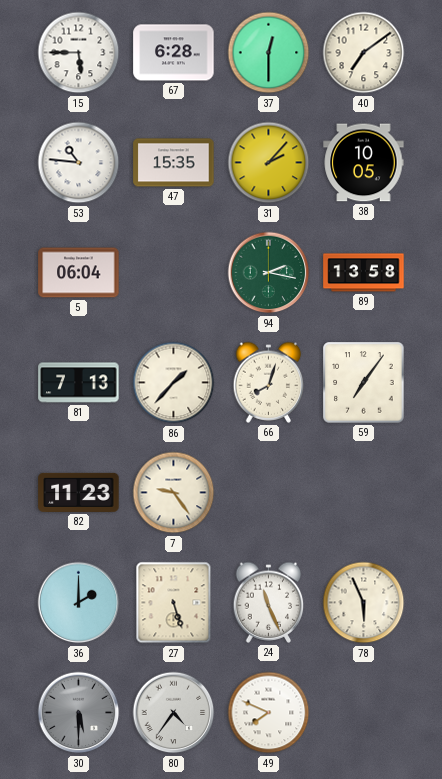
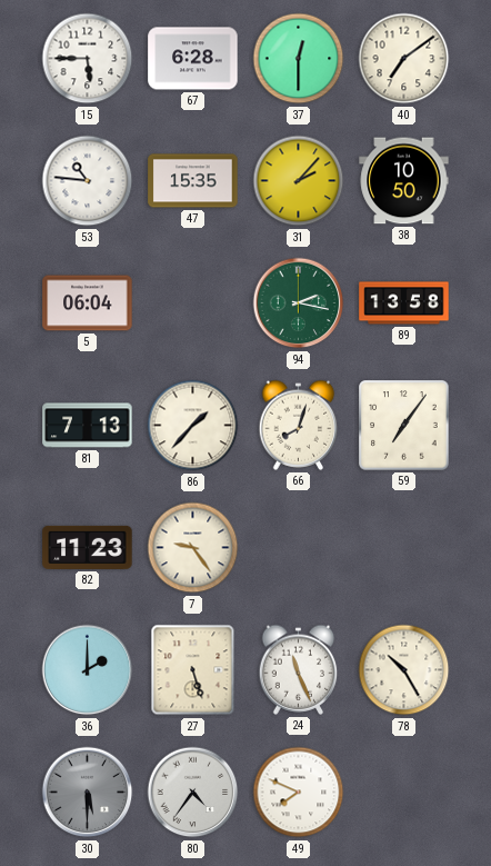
38: 10:05 -> 10:50
78: 5:56 -> 10:25
